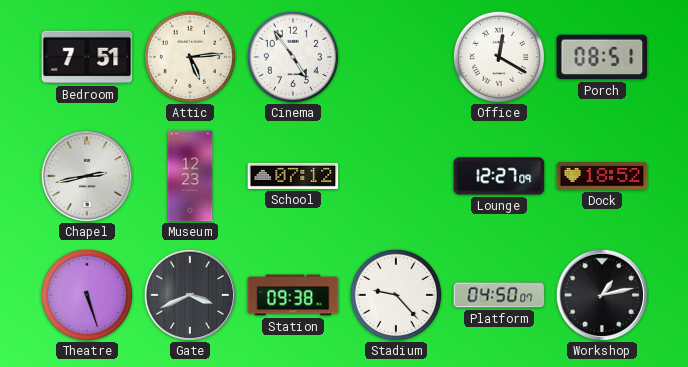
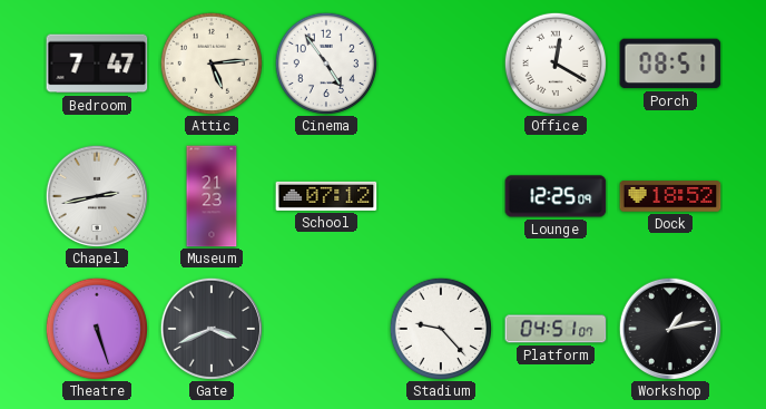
Bedroom: 7:51 -> 7:47
Museum: 12:23 -> 21:23
Lounge: 12:27 -> 12:25
Station: 09:38 -> none
Platform: 04:50 -> 04:51
